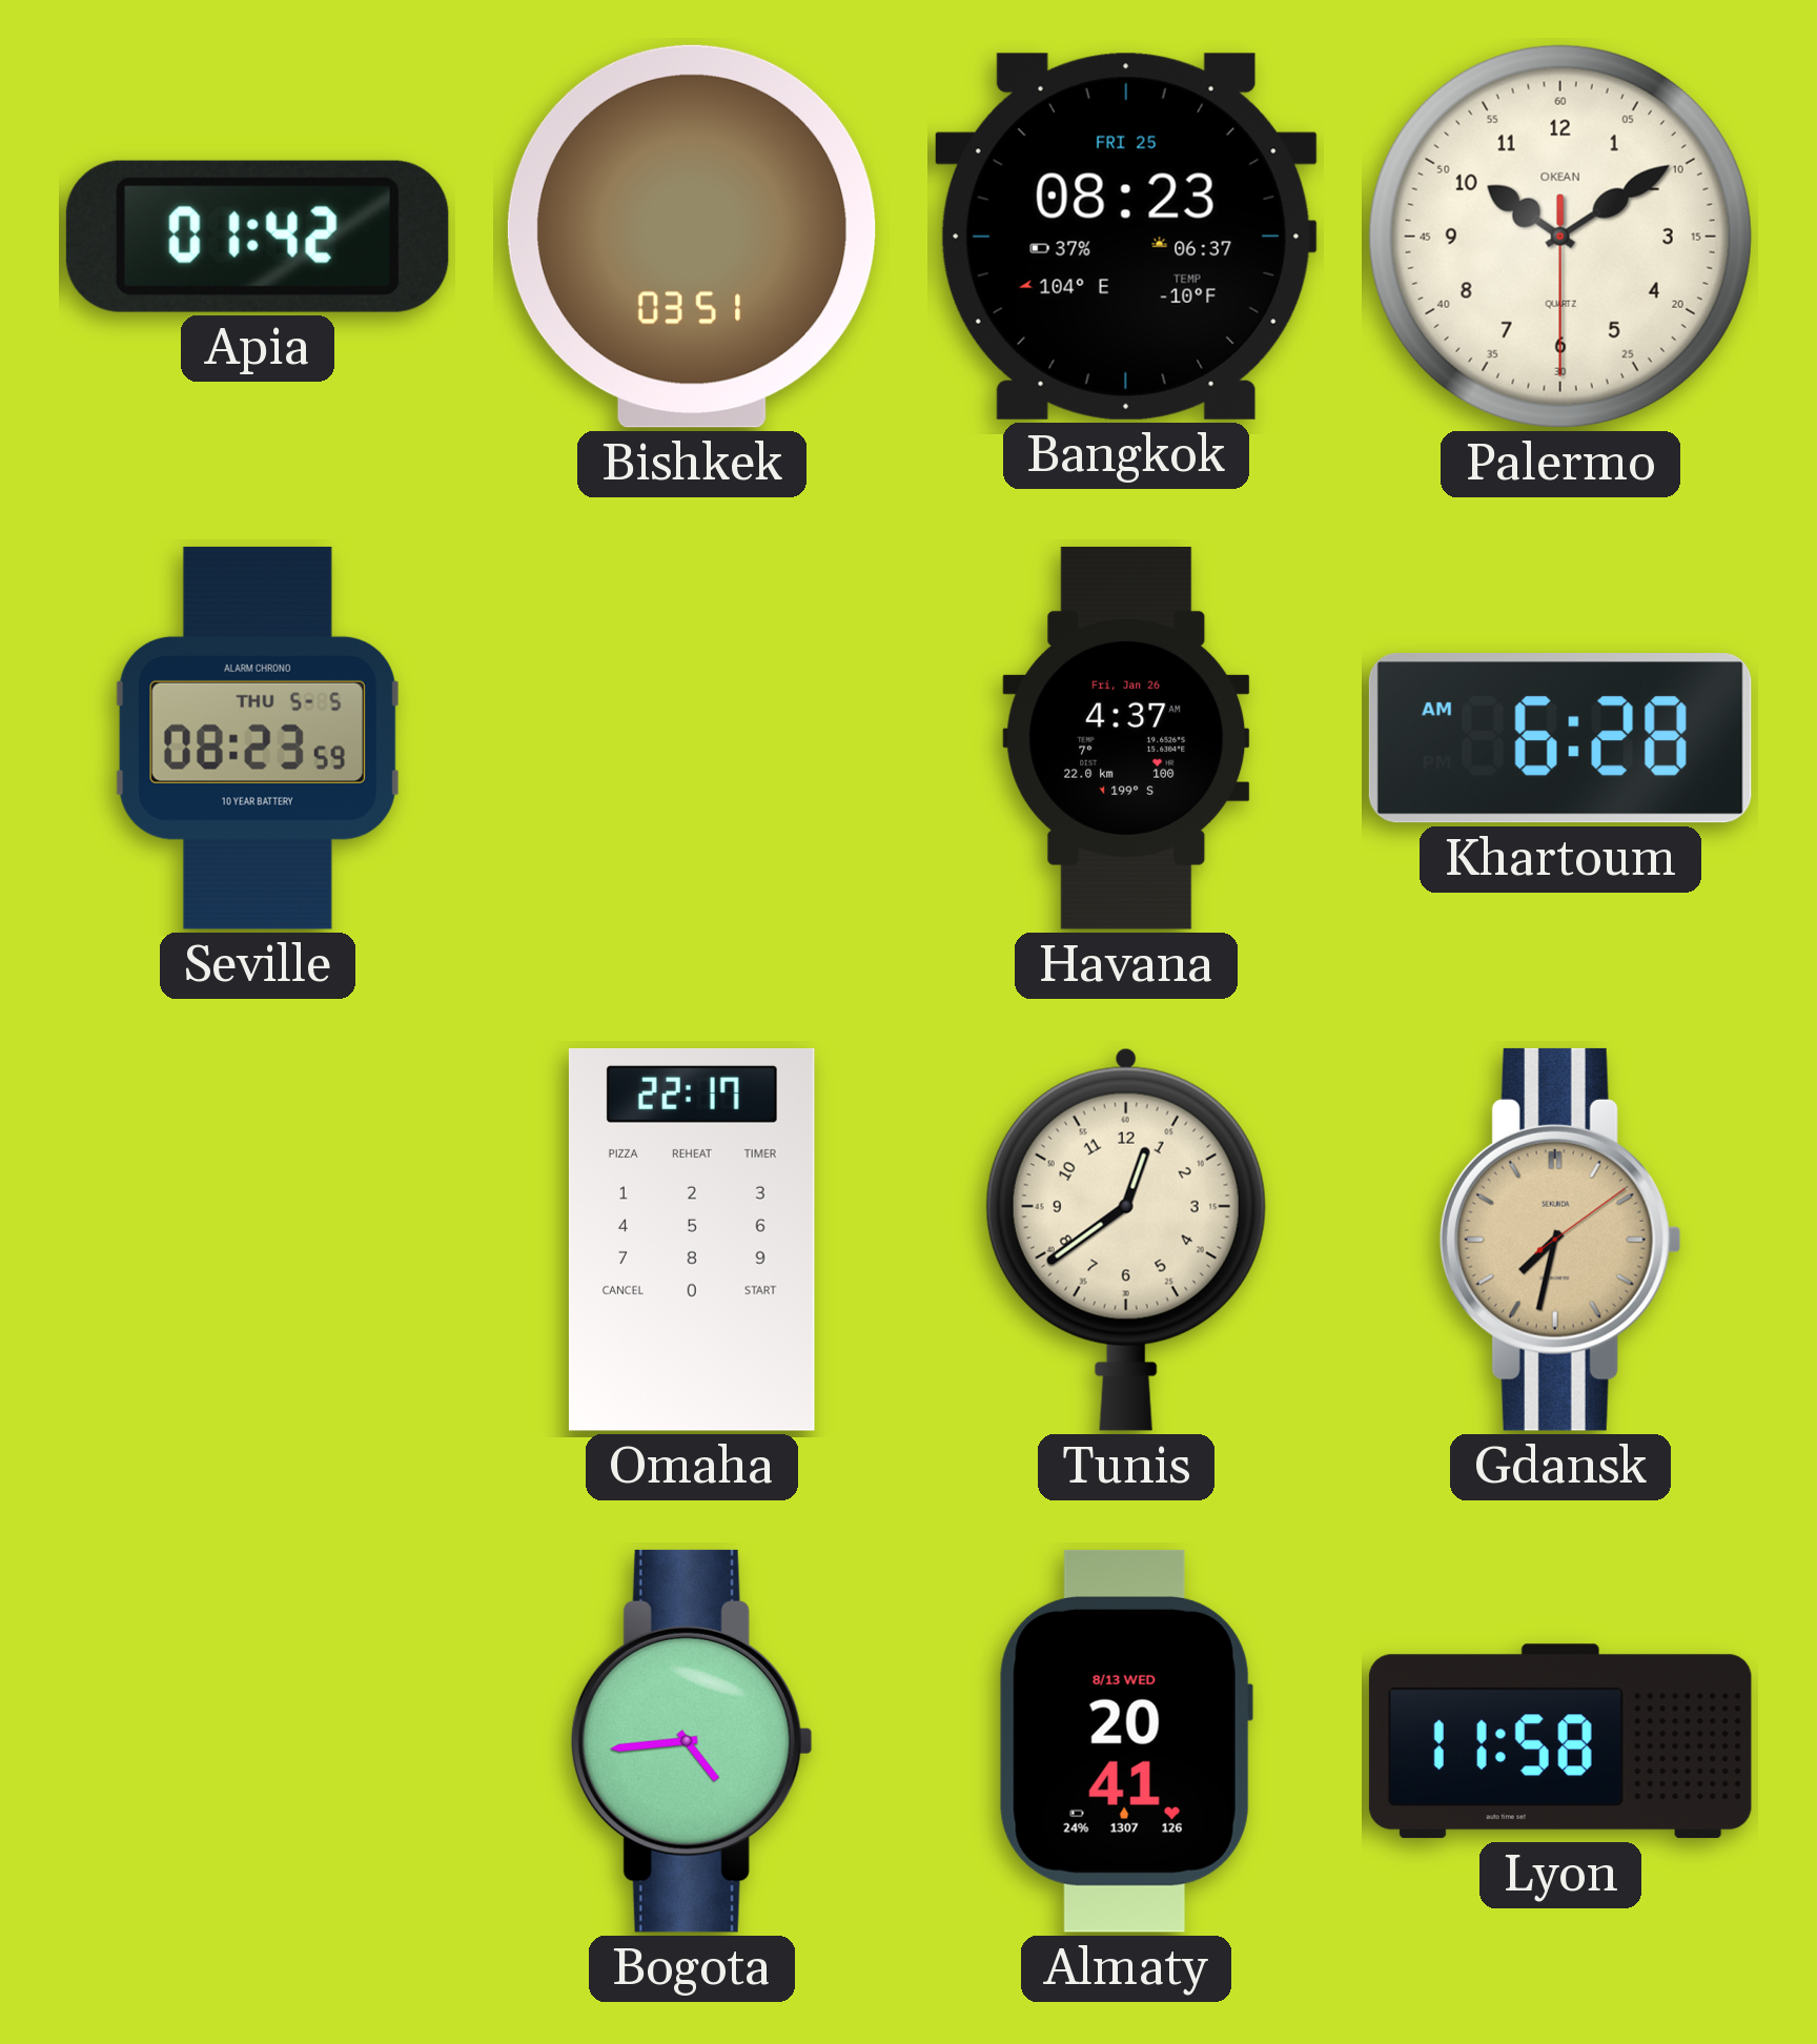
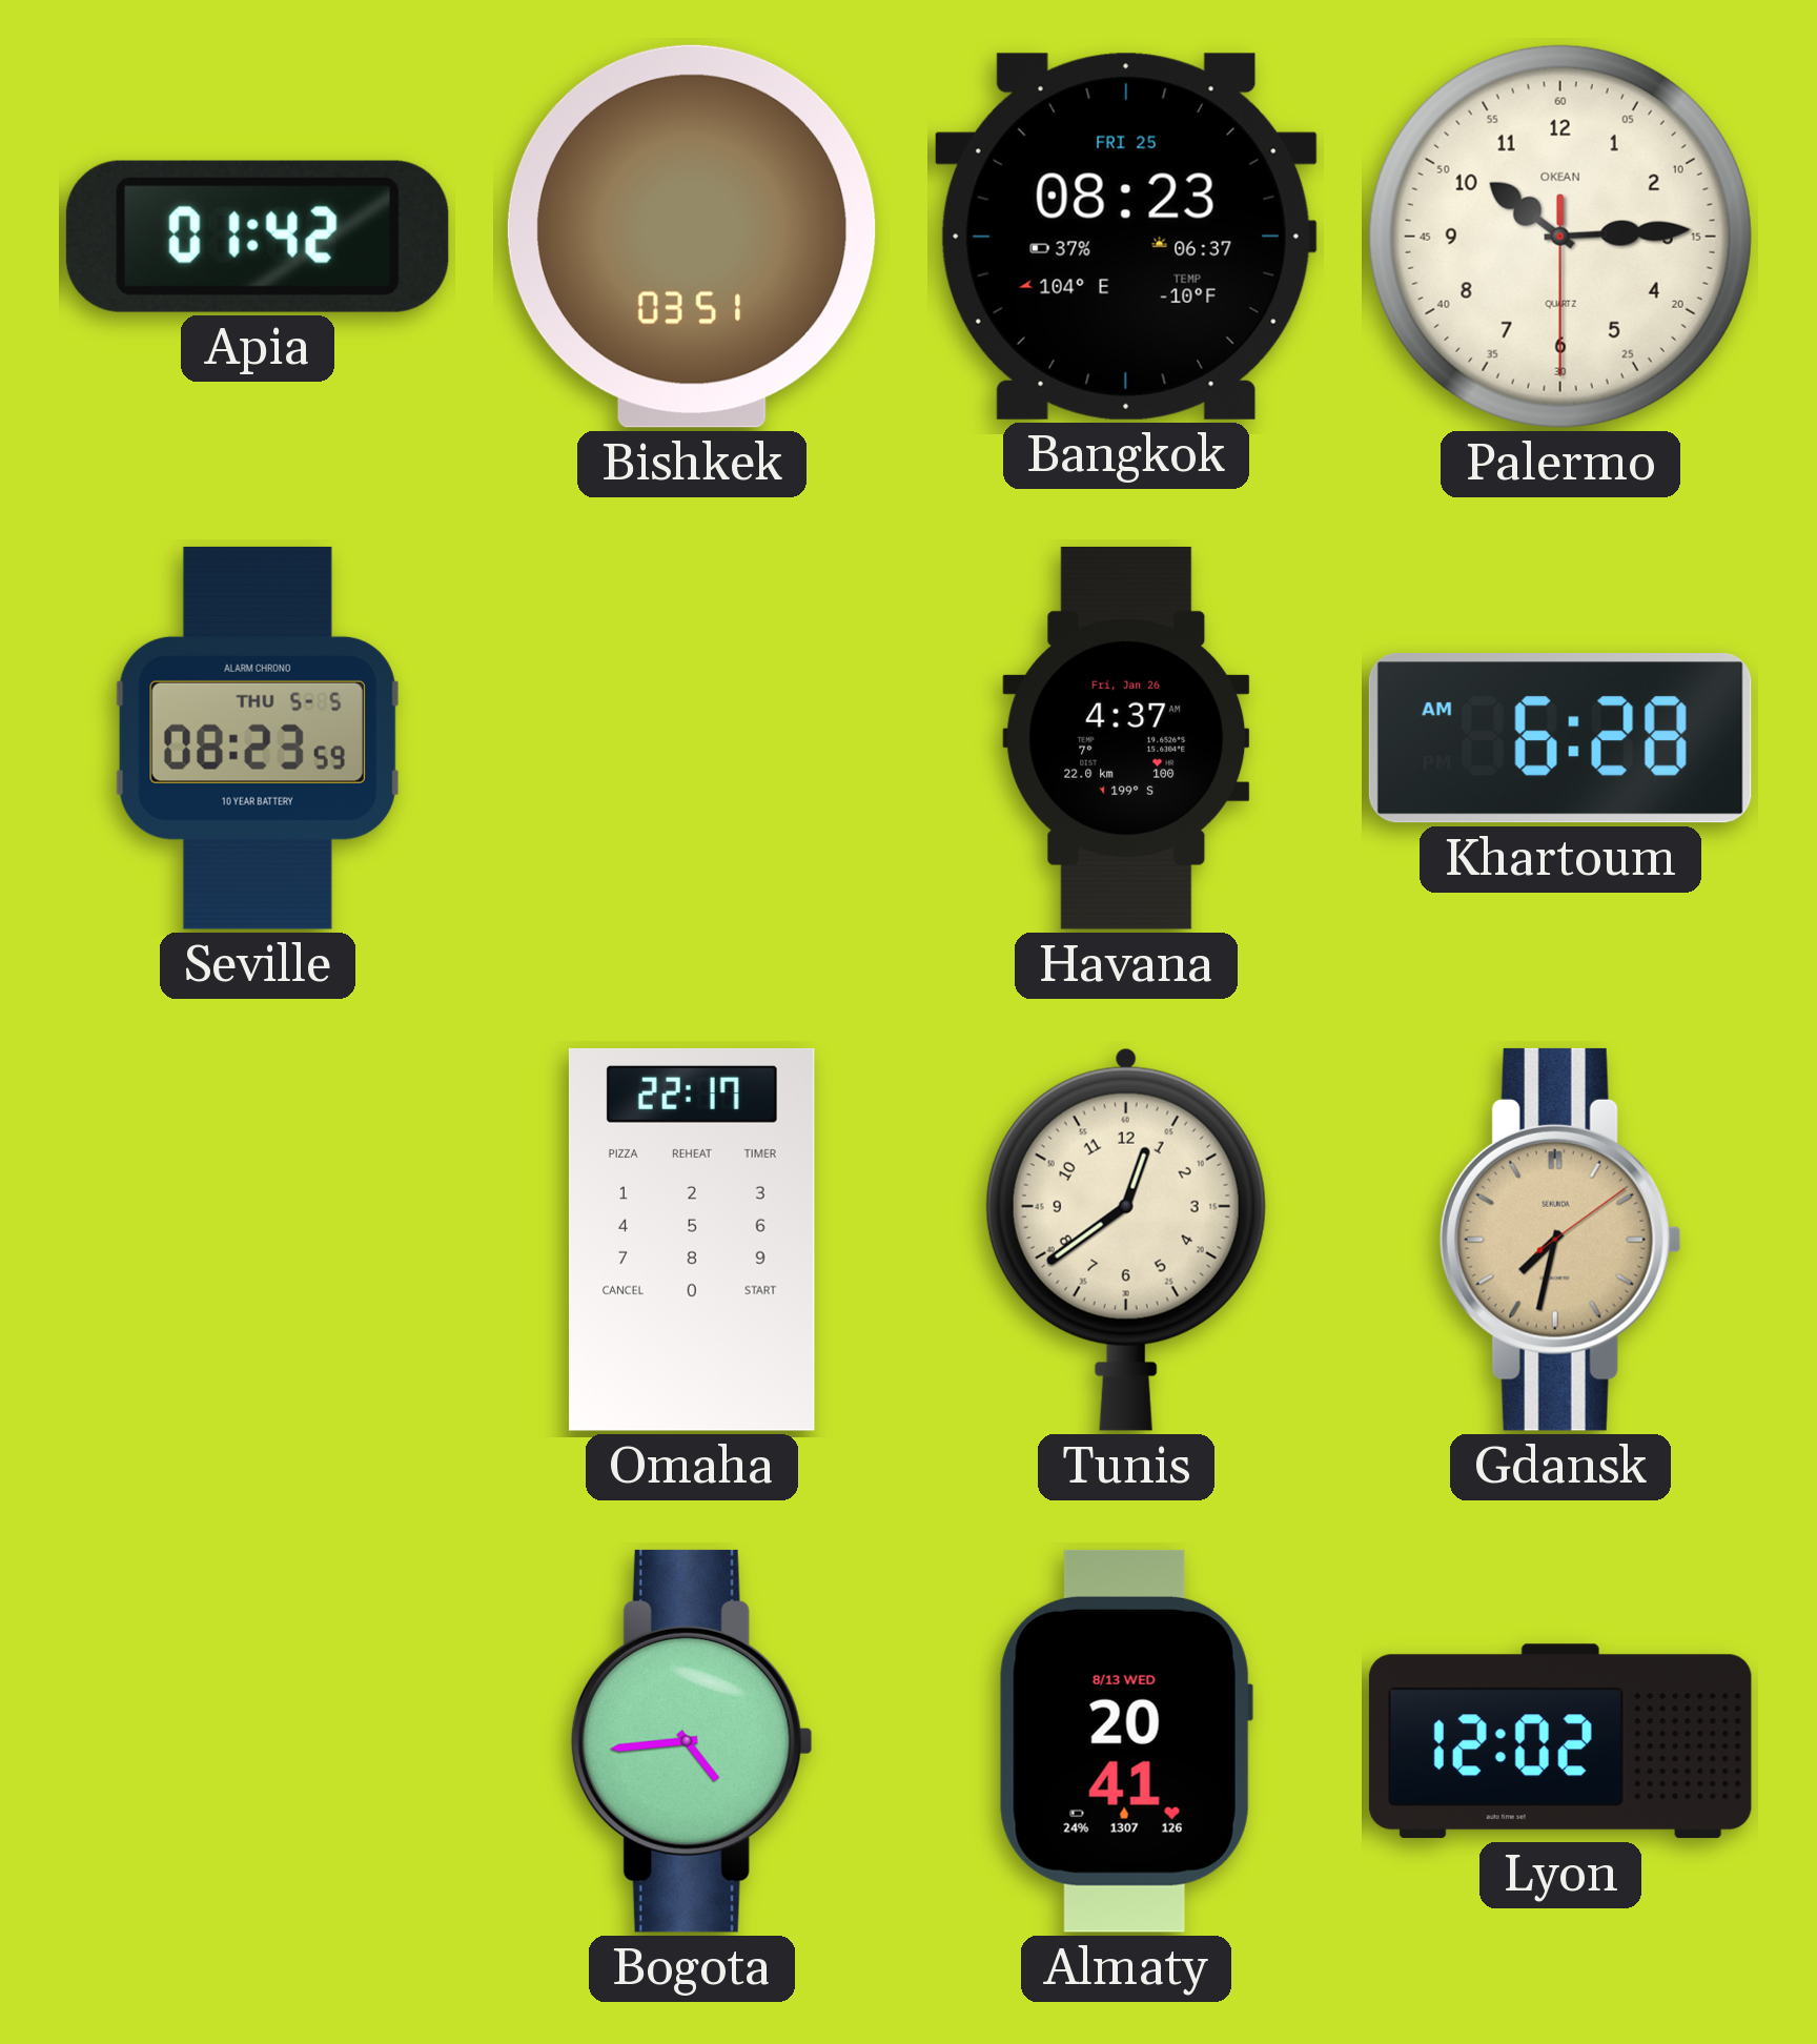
Palermo: 10:09 -> 10:14
Lyon: 11:58 -> 12:02
